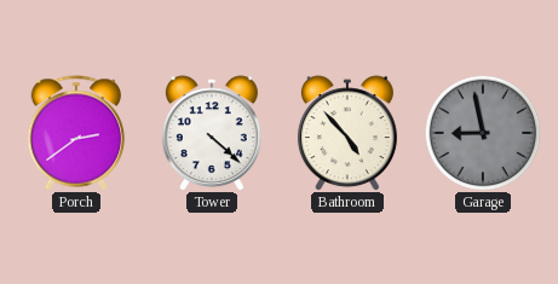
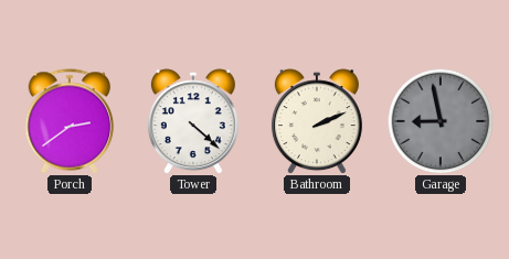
Bathroom: 4:53 -> 2:11
